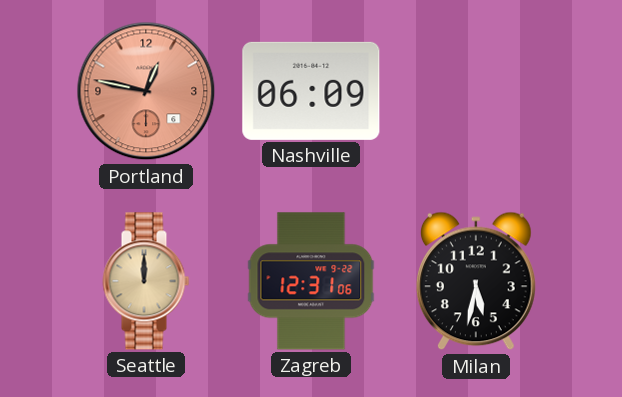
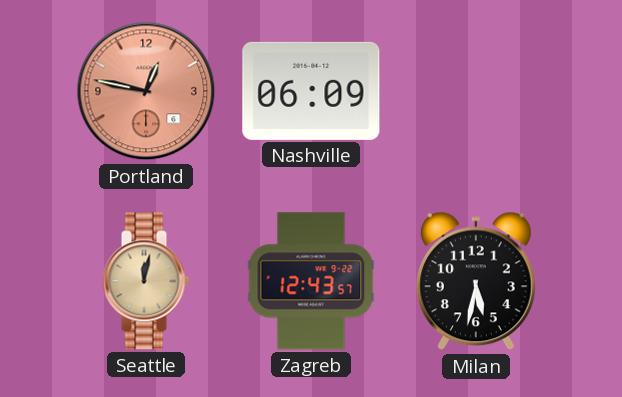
Seattle: 12:00 -> 12:02
Zagreb: 12:31 -> 12:43
